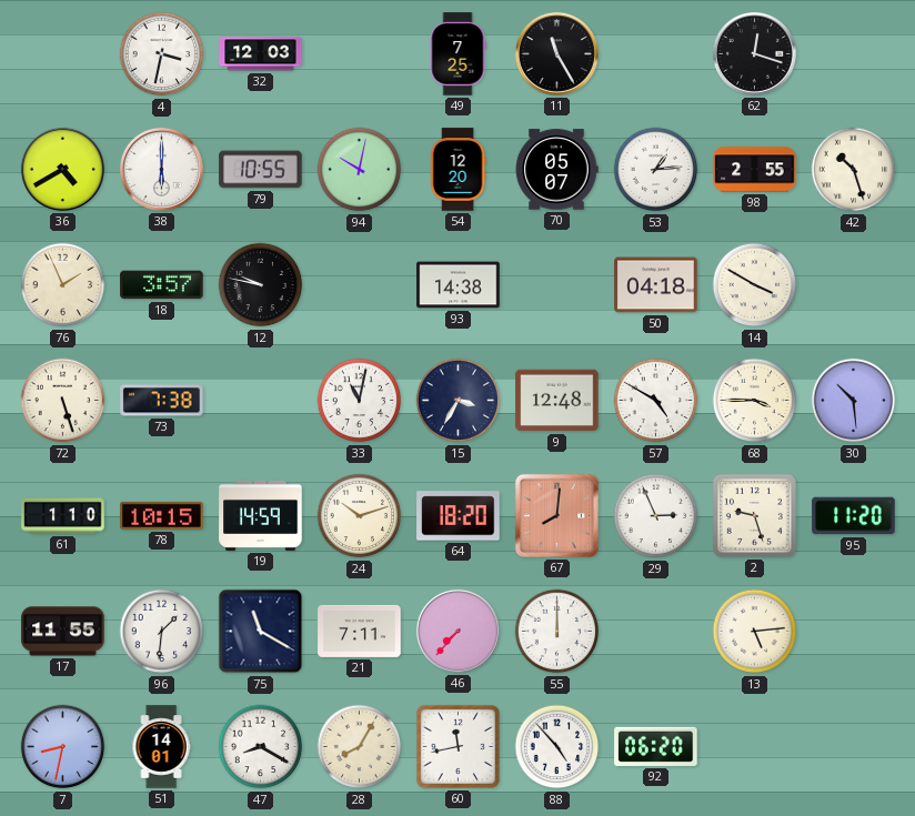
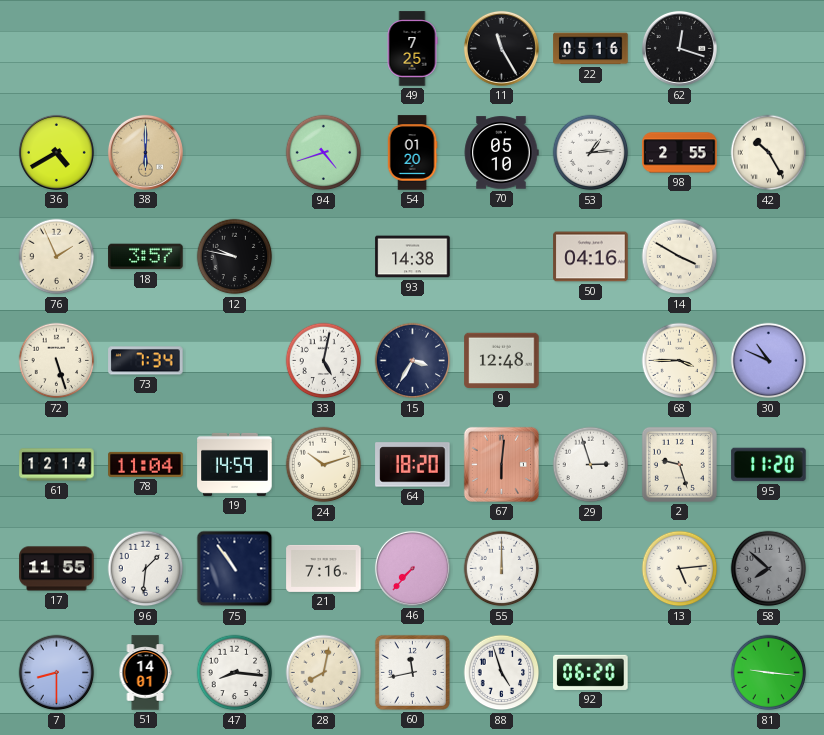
4: 3:32 -> none
32: 12:03 -> none
22: none -> 05:16
38 dial: white -> champagne
79: 10:55 -> none
94: 10:02 -> 4:42
54: 12:20 -> 01:20
70: 05:07 -> 05:10
42: 10:27 -> 10:25
50: 04:18 -> 04:16
73: 7:38 -> 7:34
33: 11:02 -> 5:02
57: 4:50 -> none
30: 10:29 -> 10:49
61: 1:10 -> 12:14
78: 10:15 -> 11:04
67: 8:01 -> 6:01
29: 2:56 -> 2:57
75: 11:20 -> 10:54
21: 7:11 -> 7:16
58: none -> 7:52
7: 8:32 -> 8:30
47: 8:20 -> 8:16
28: 8:05 -> 8:02
88: 4:53 -> 4:57
81: none -> 9:16
